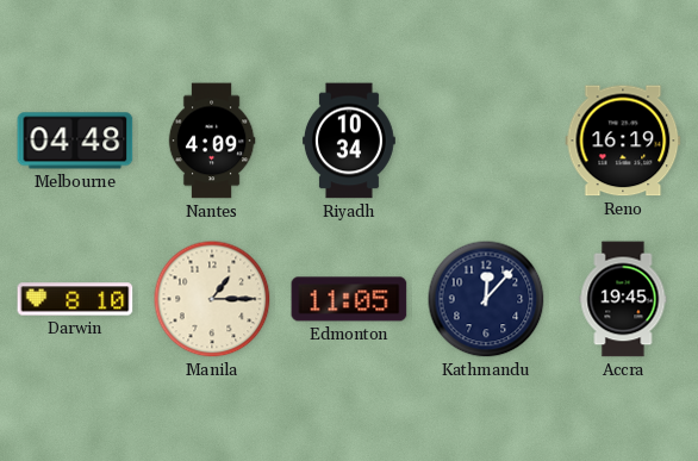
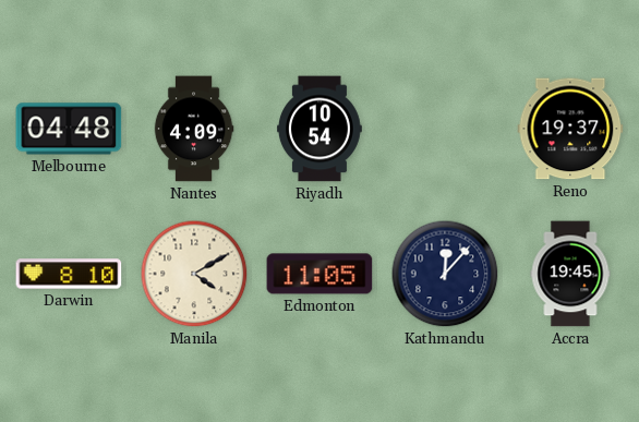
Riyadh: 10:34 -> 10:54
Reno: 16:19 -> 19:37
Manila: 1:15 -> 4:10
